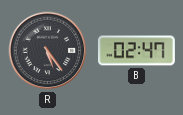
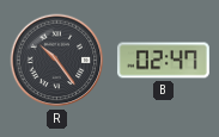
R: 5:24 -> 10:24
